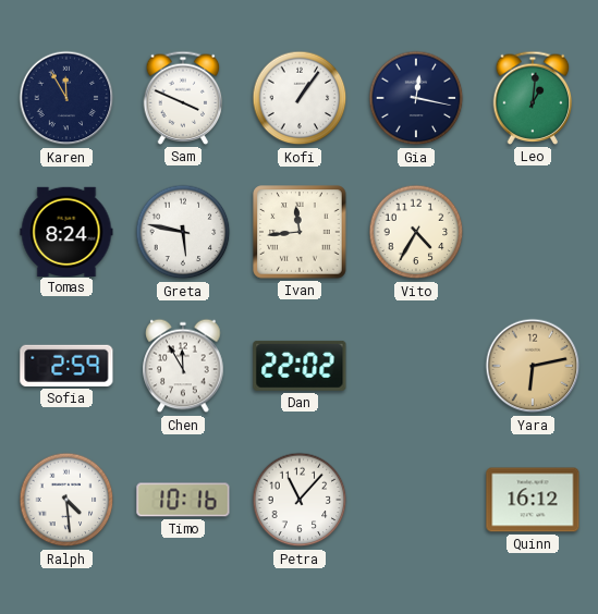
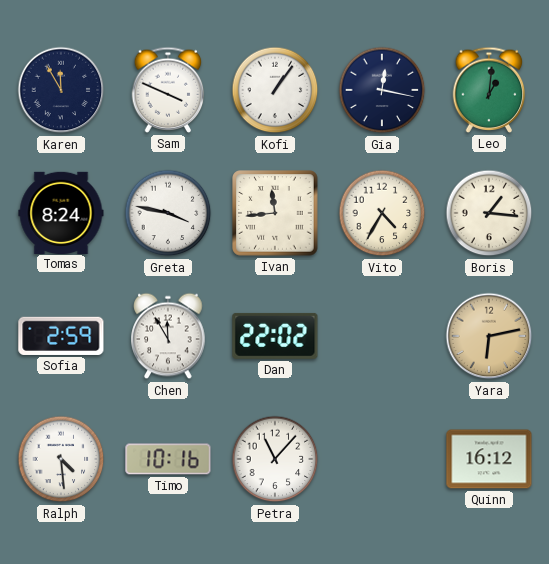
Greta: 5:47 -> 3:47
Boris: none -> 1:16
